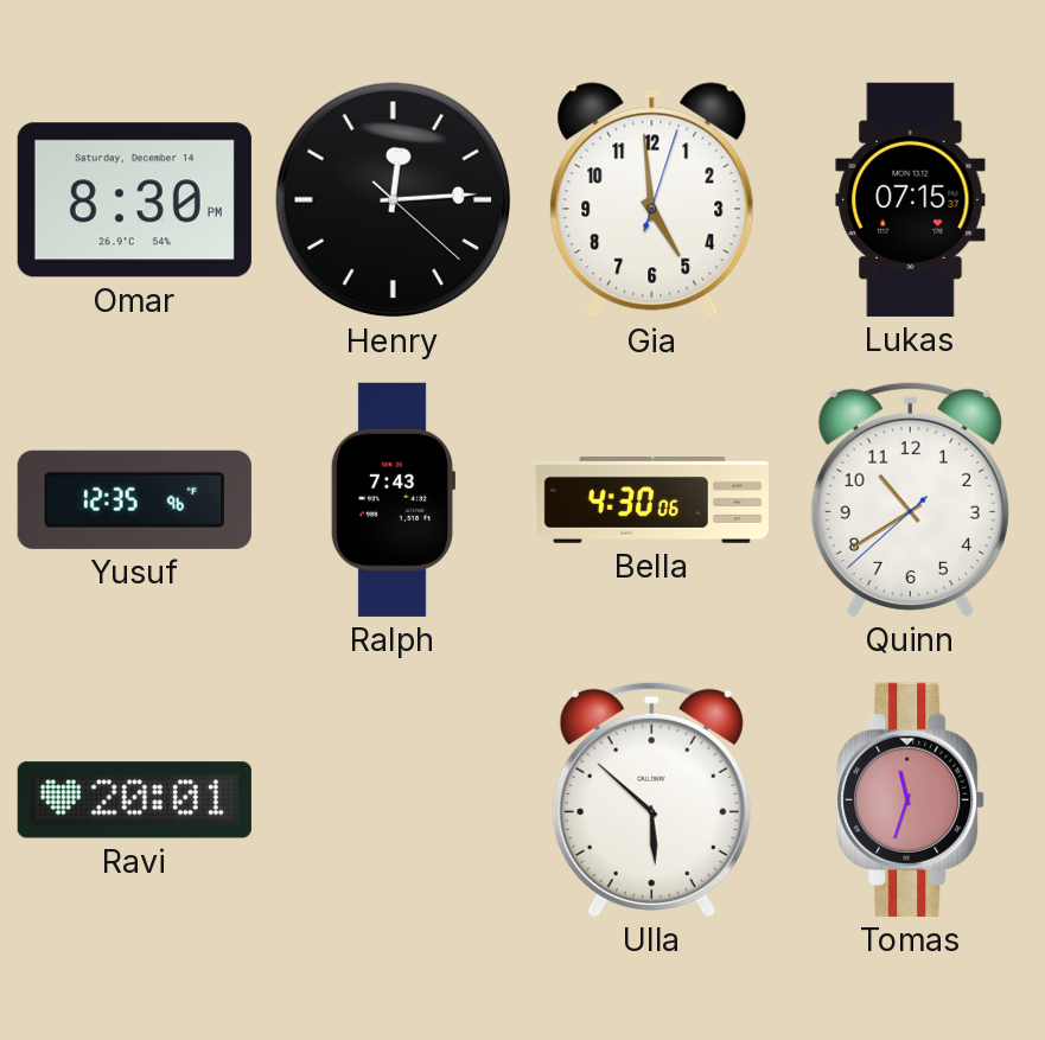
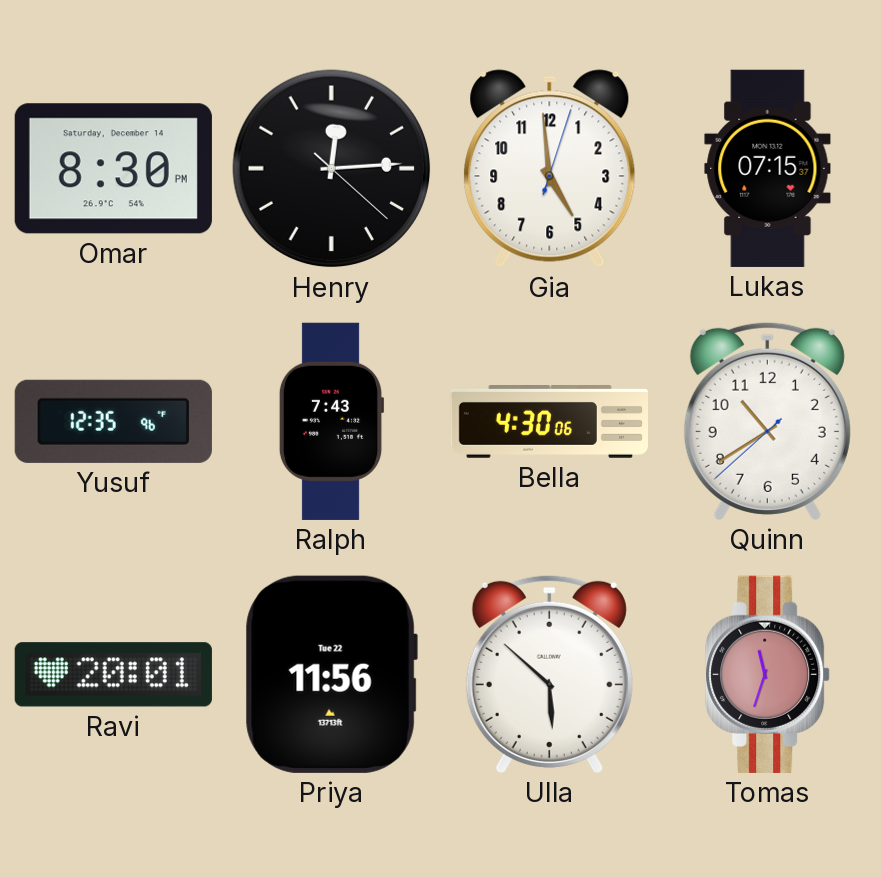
Priya: none -> 11:56
